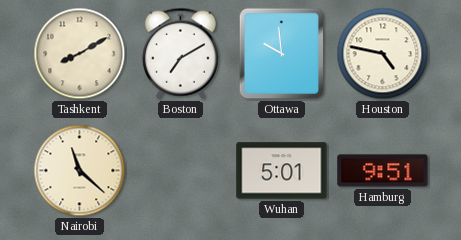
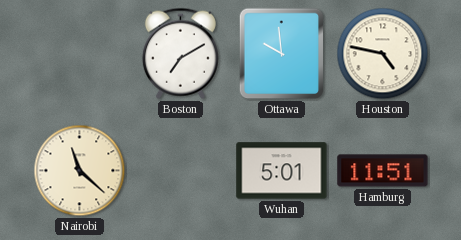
Tashkent: 8:10 -> none
Hamburg: 9:51 -> 11:51
